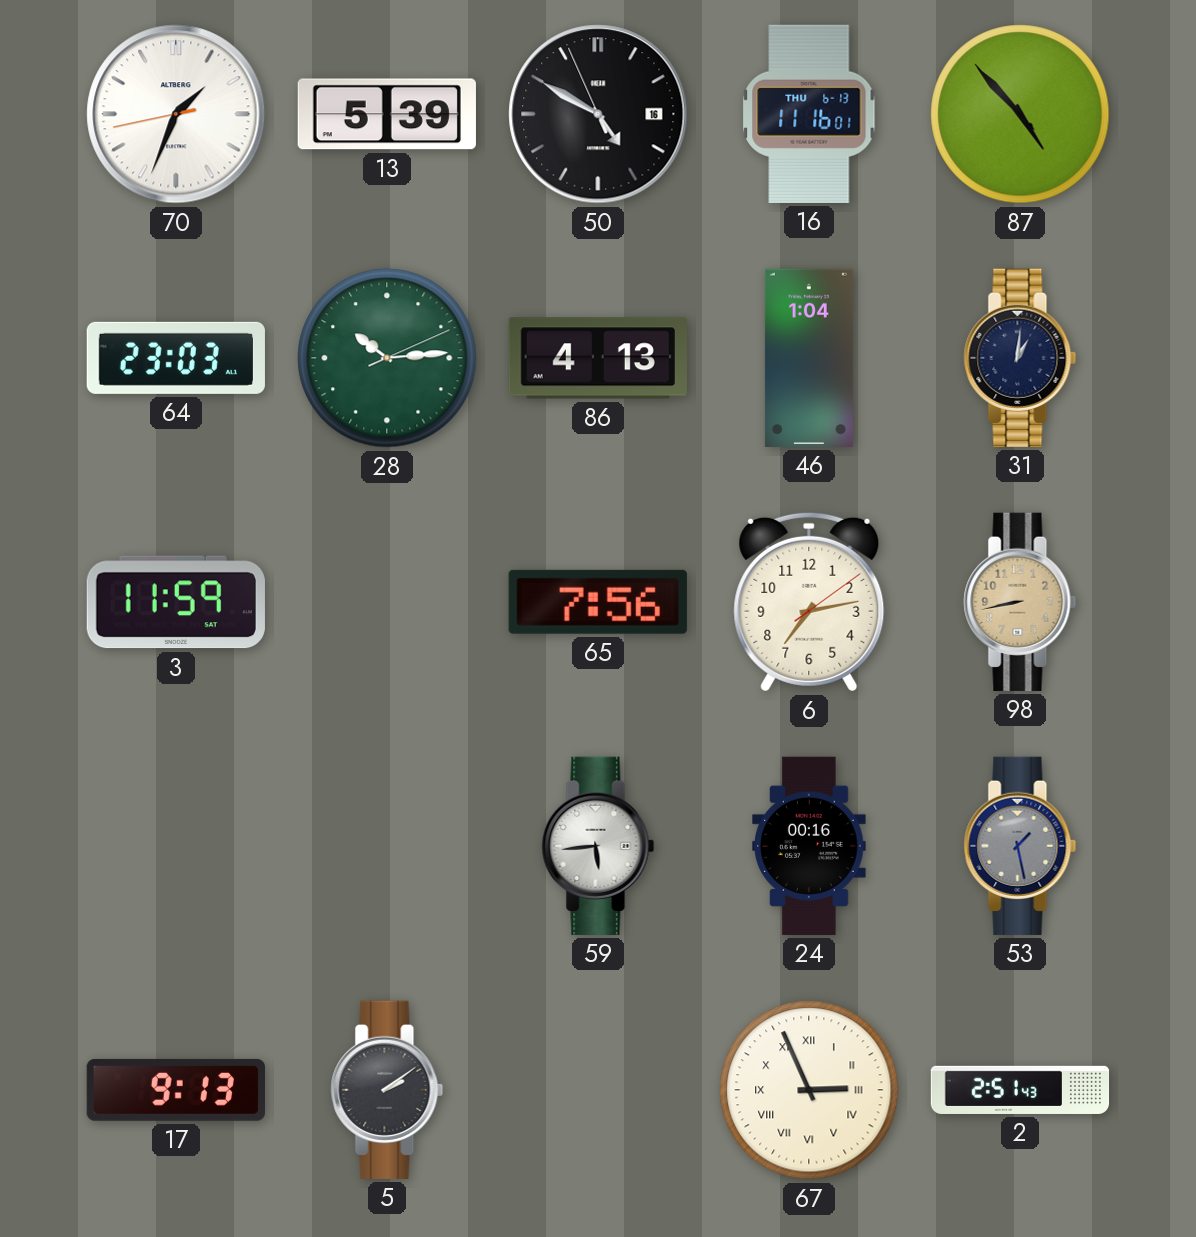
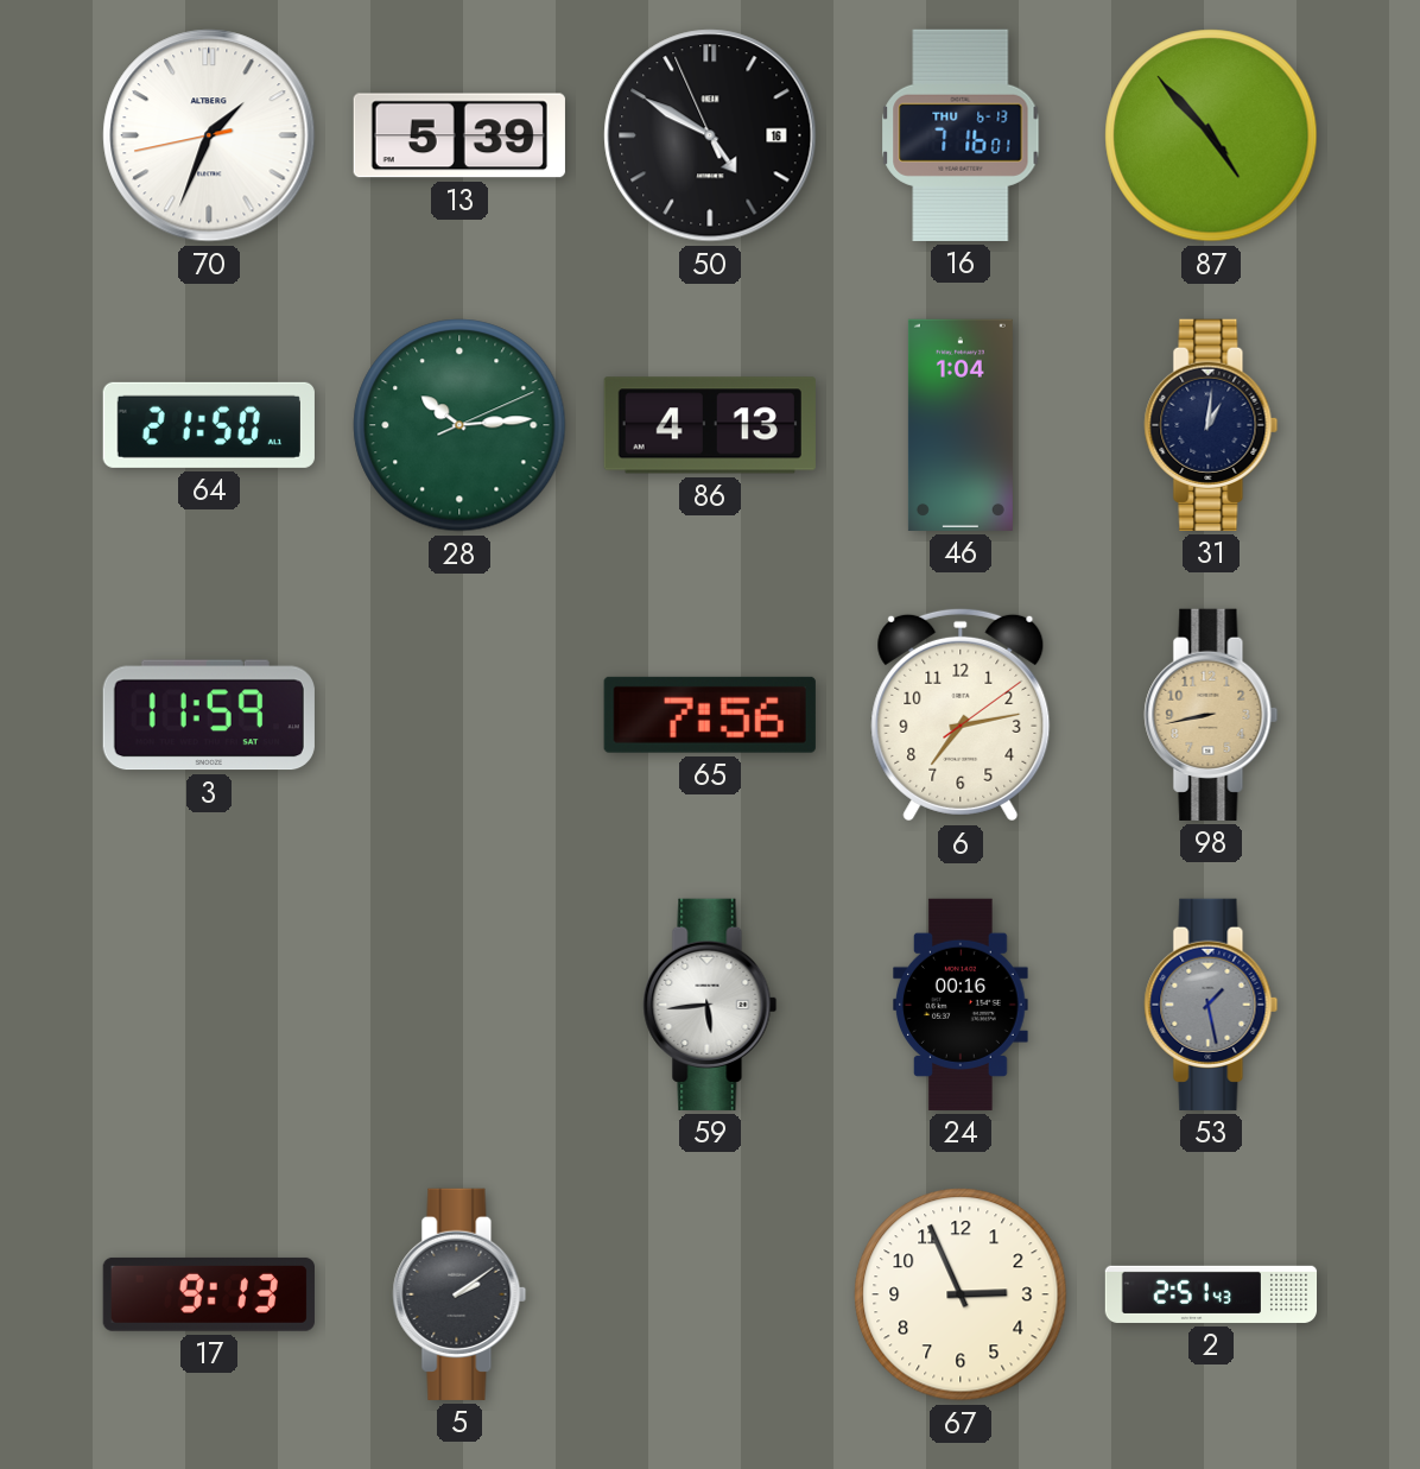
16: 11:16 -> 7:16
64: 23:03 -> 21:50
67 numerals: Roman -> Arabic
